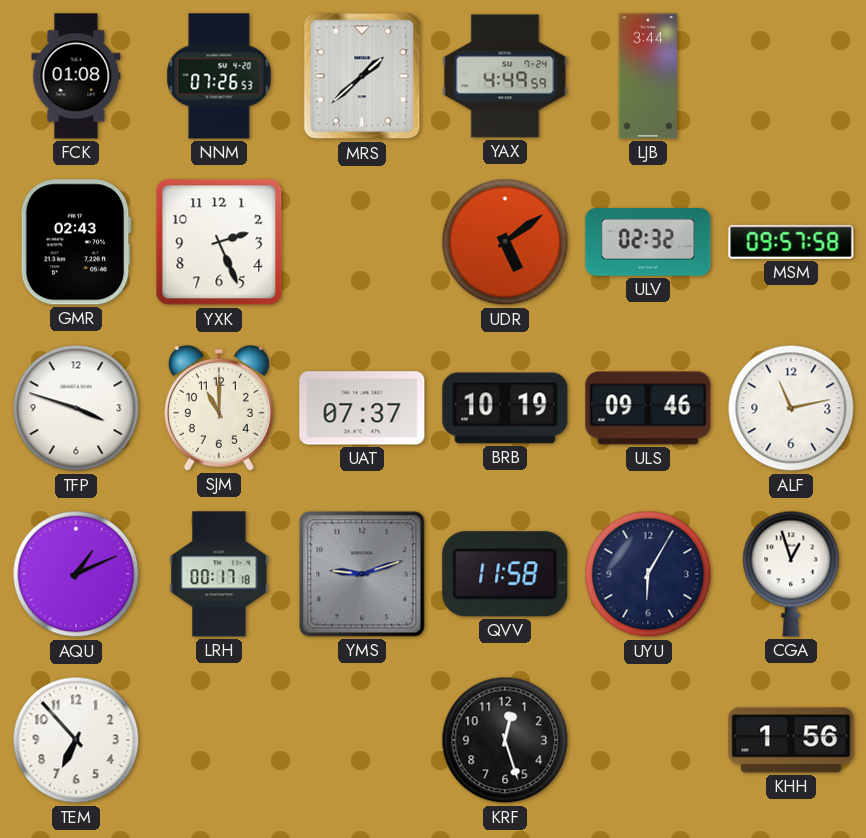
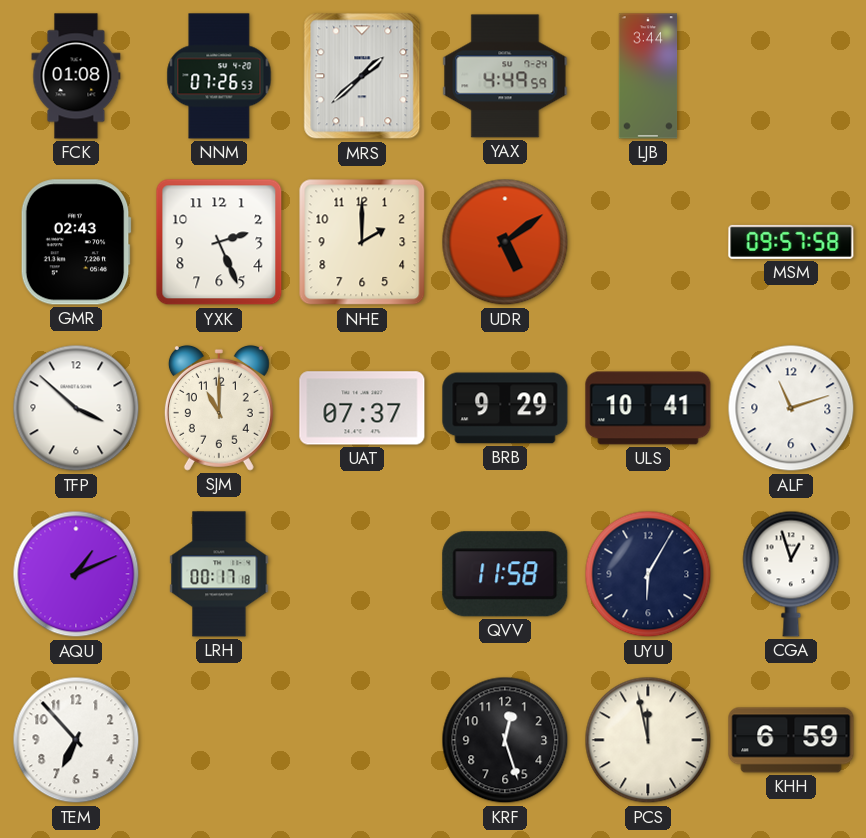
NHE: none -> 2:00
ULV: 02:32 -> none
TFP: 3:48 -> 3:52
BRB: 10:19 -> 9:29
ULS: 09:46 -> 10:41
ALF: 11:13 -> 11:12
YMS: 9:12 -> none
PCS: none -> 11:58
KHH: 1:56 -> 6:59
